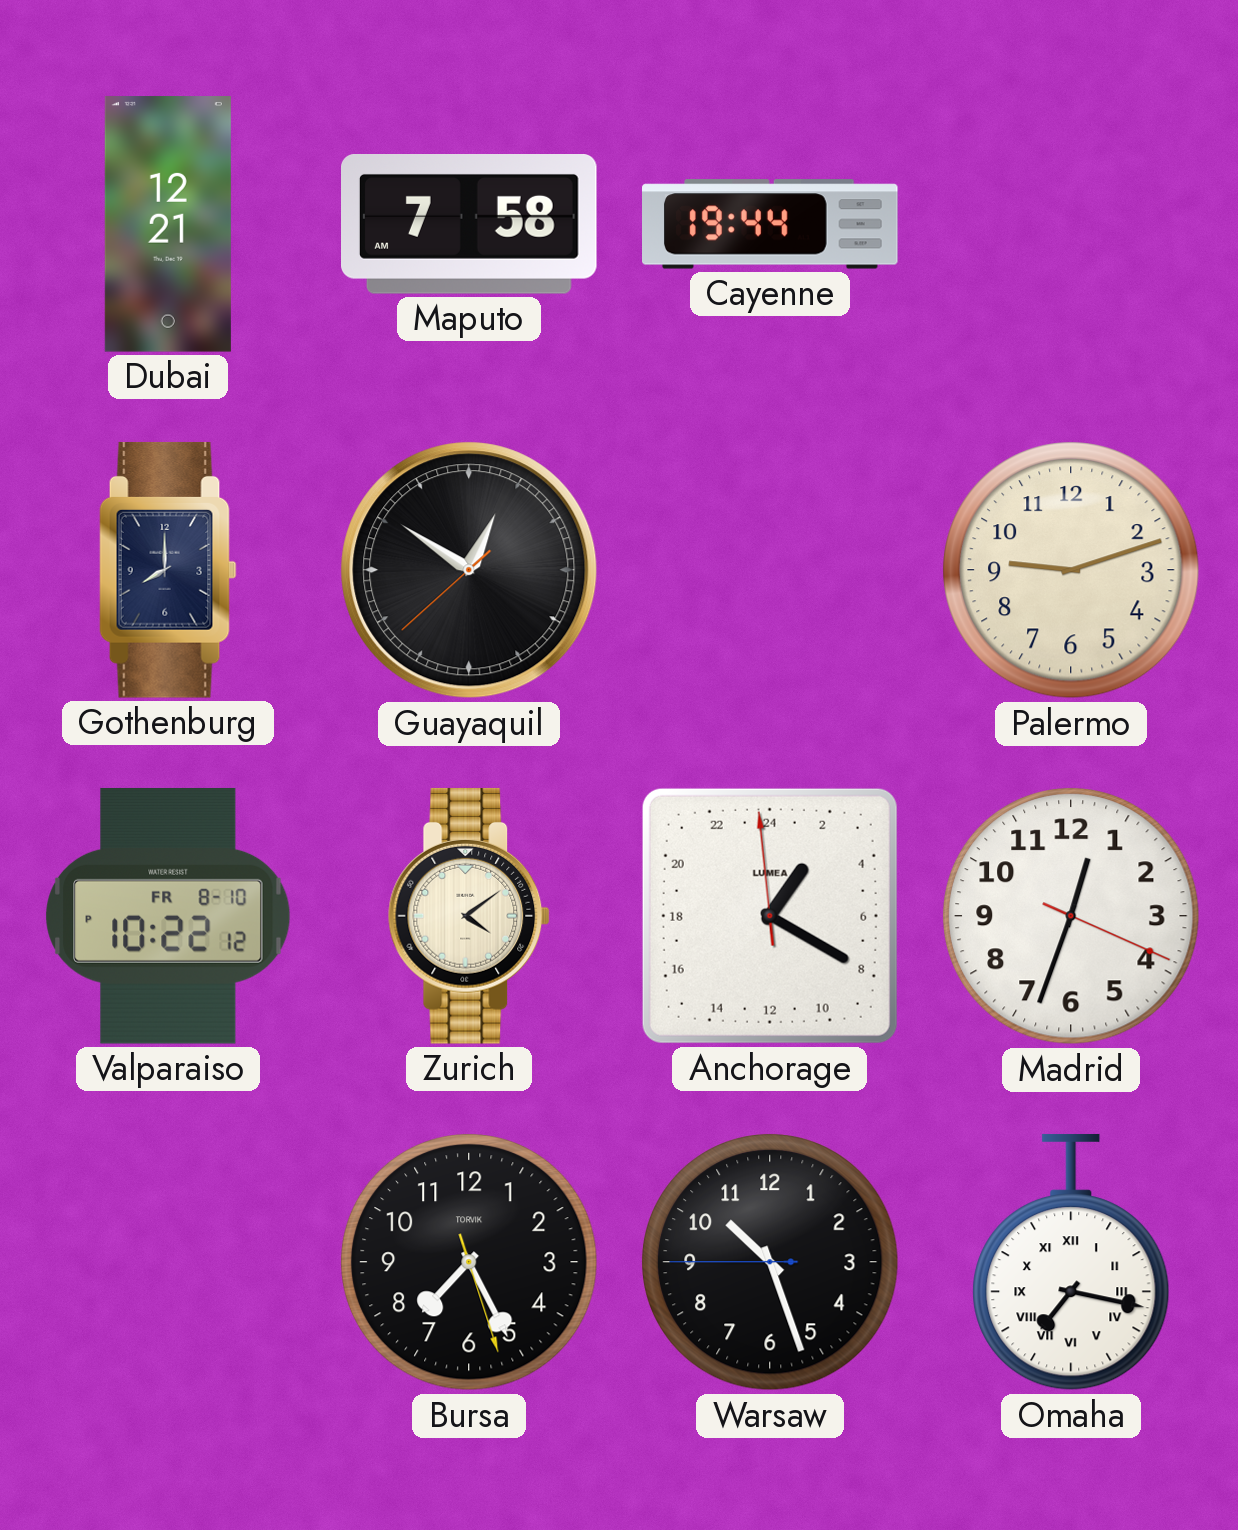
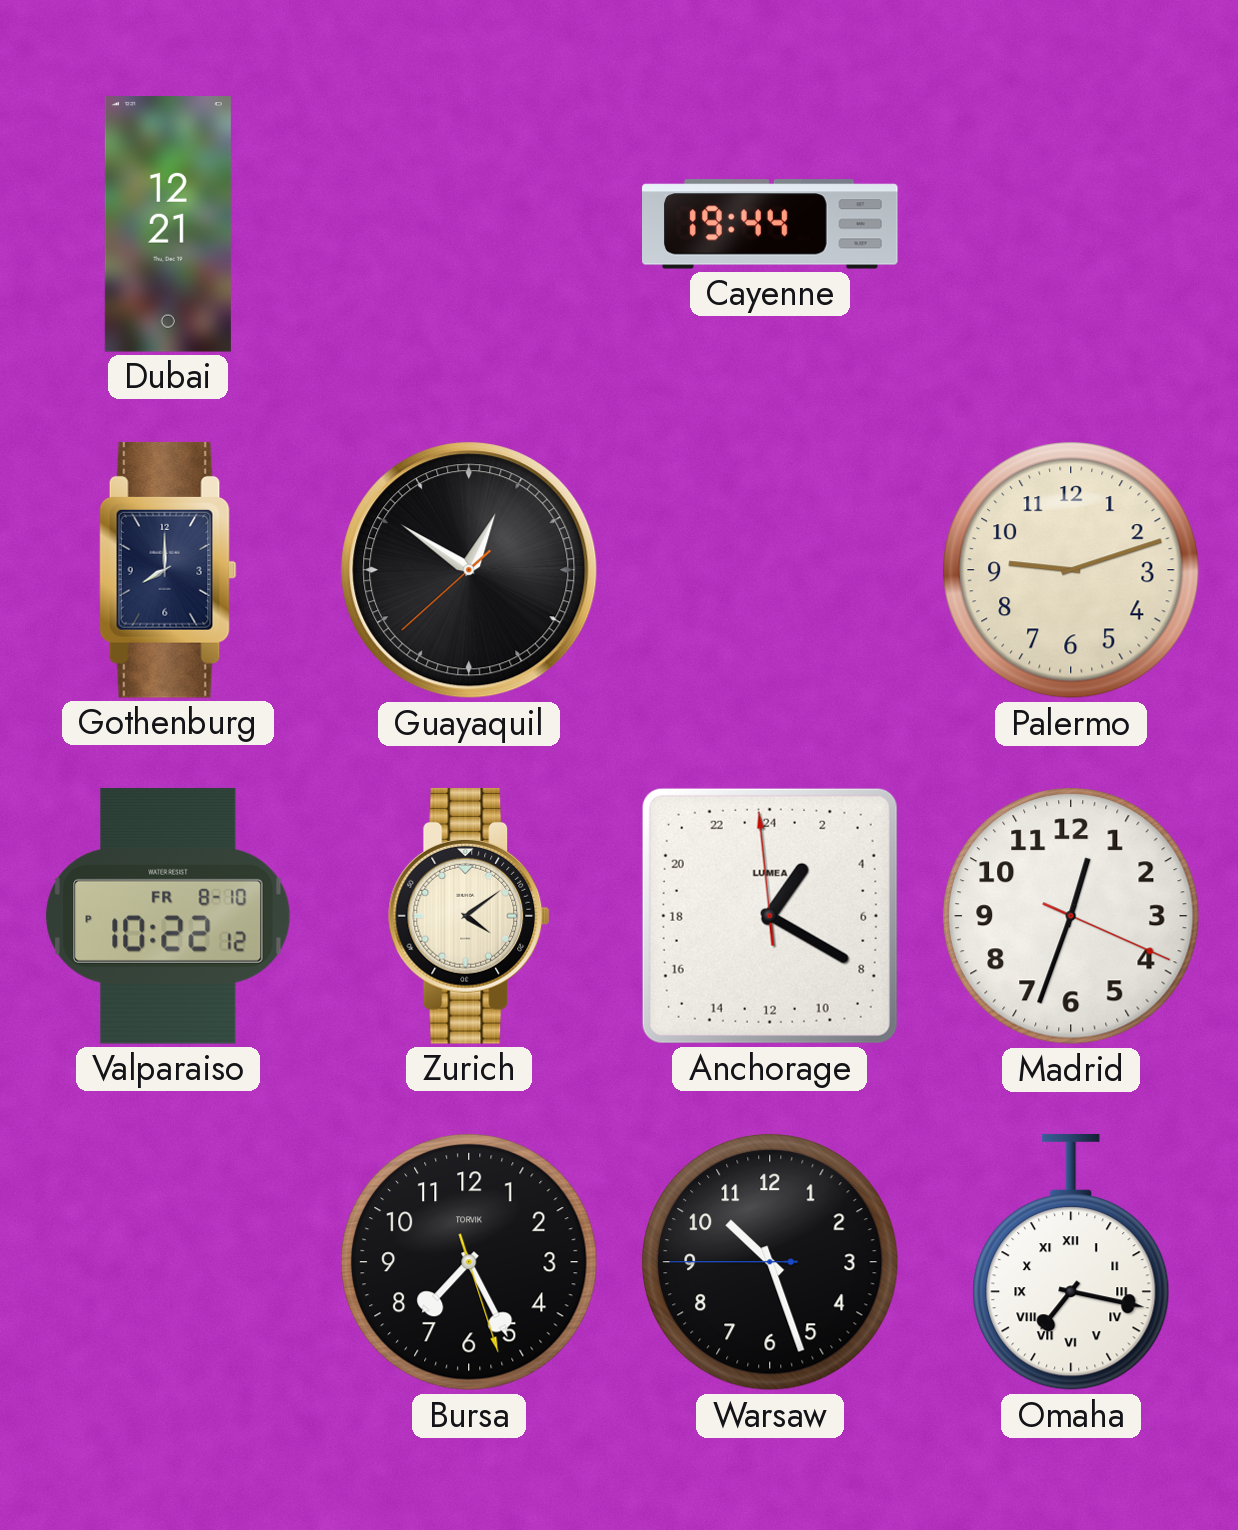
Maputo: 7:58 -> none
